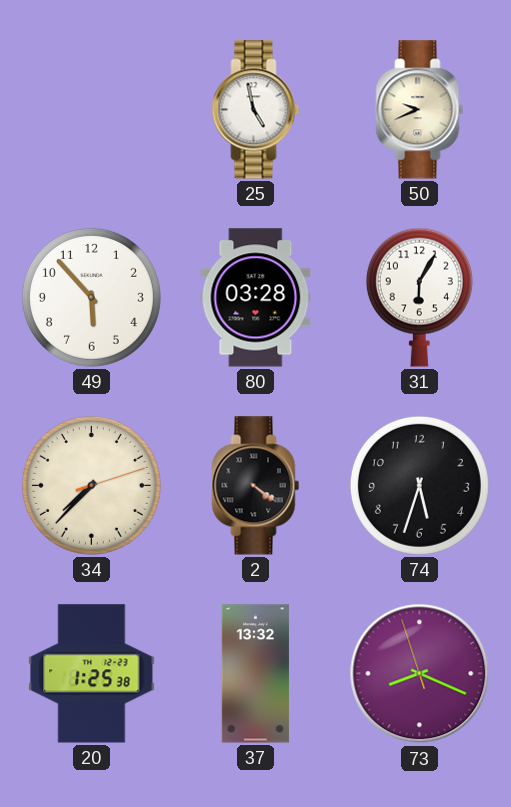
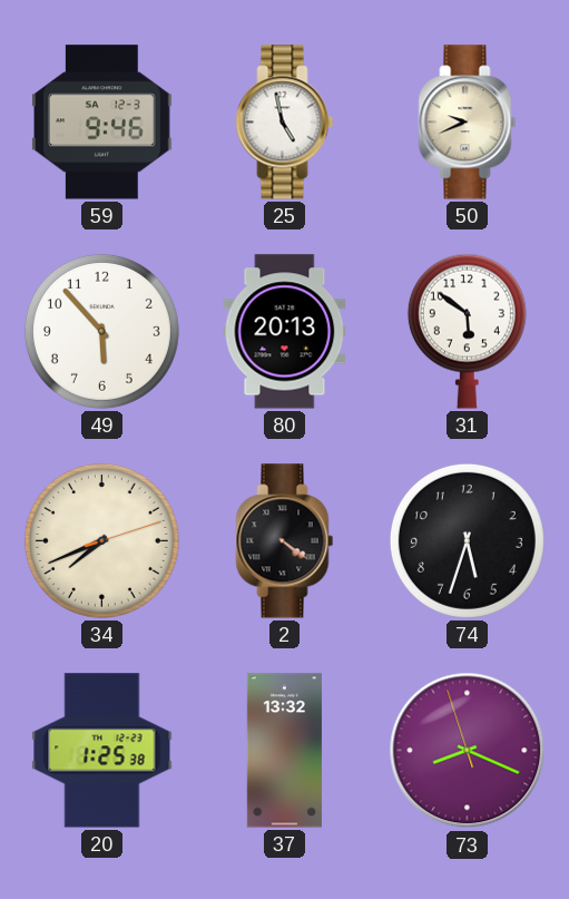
59: none -> 9:46
80: 03:28 -> 20:13
31: 6:05 -> 5:51
34: 7:37 -> 7:41
